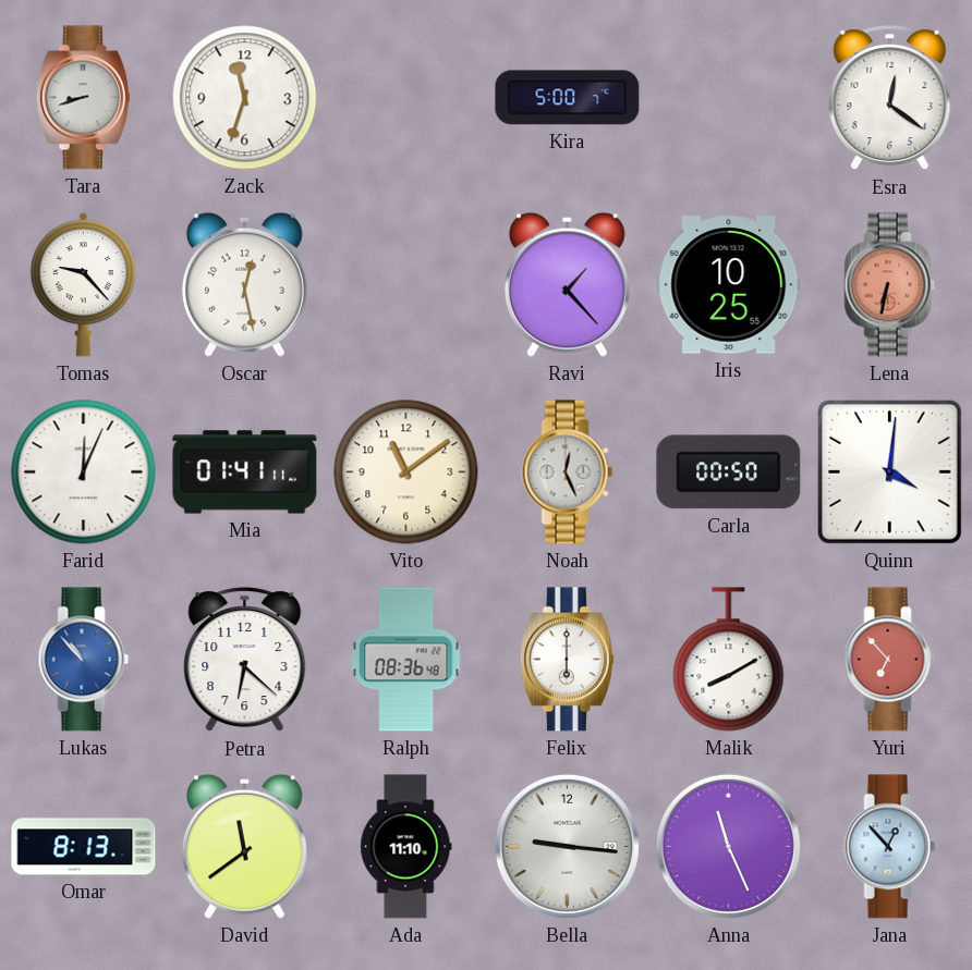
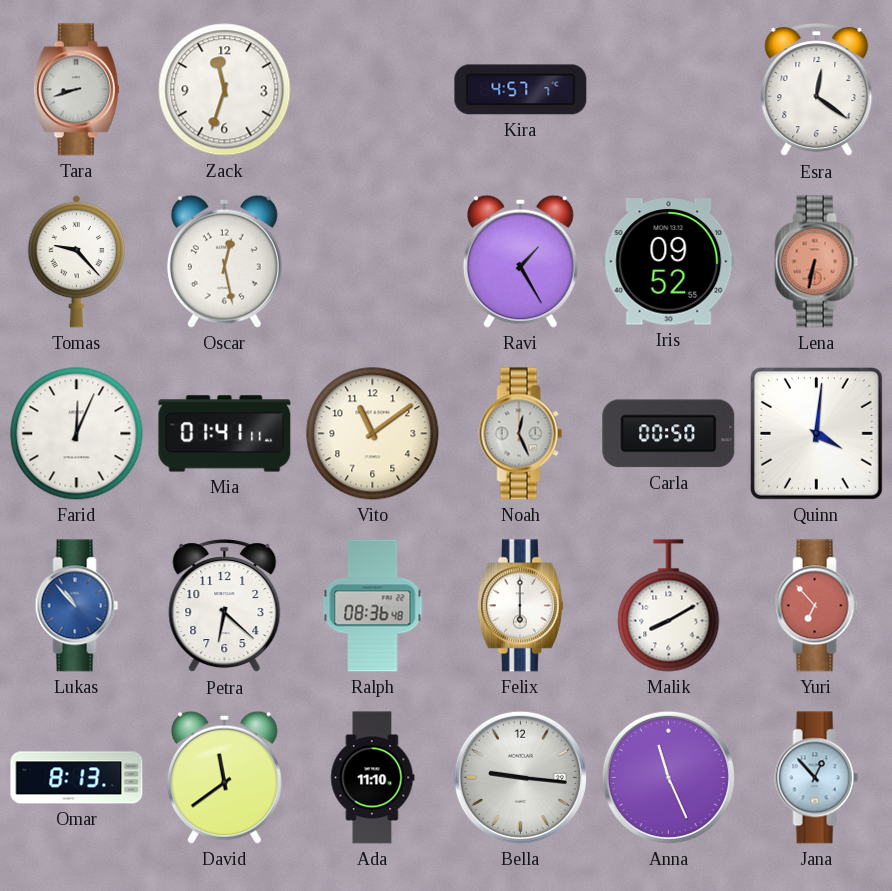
Kira: 5:00 -> 4:57
Ravi: 1:23 -> 1:25
Iris: 10:25 -> 09:52
